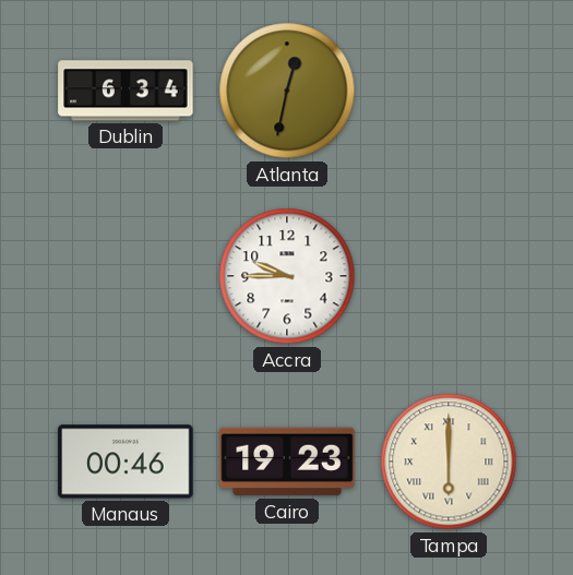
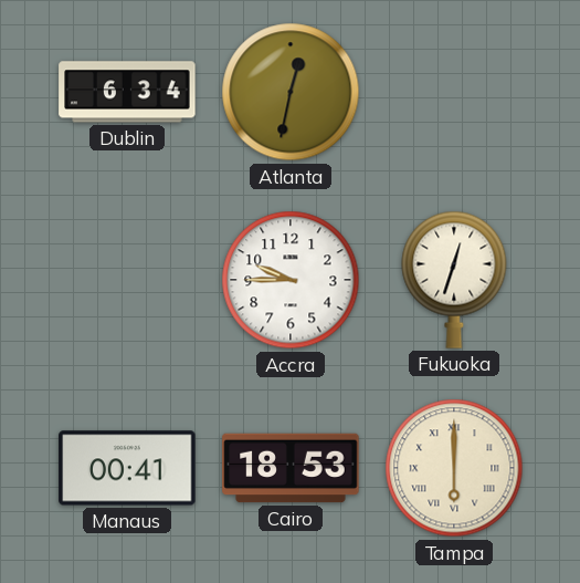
Fukuoka: none -> 12:33
Manaus: 00:46 -> 00:41
Cairo: 19:23 -> 18:53
